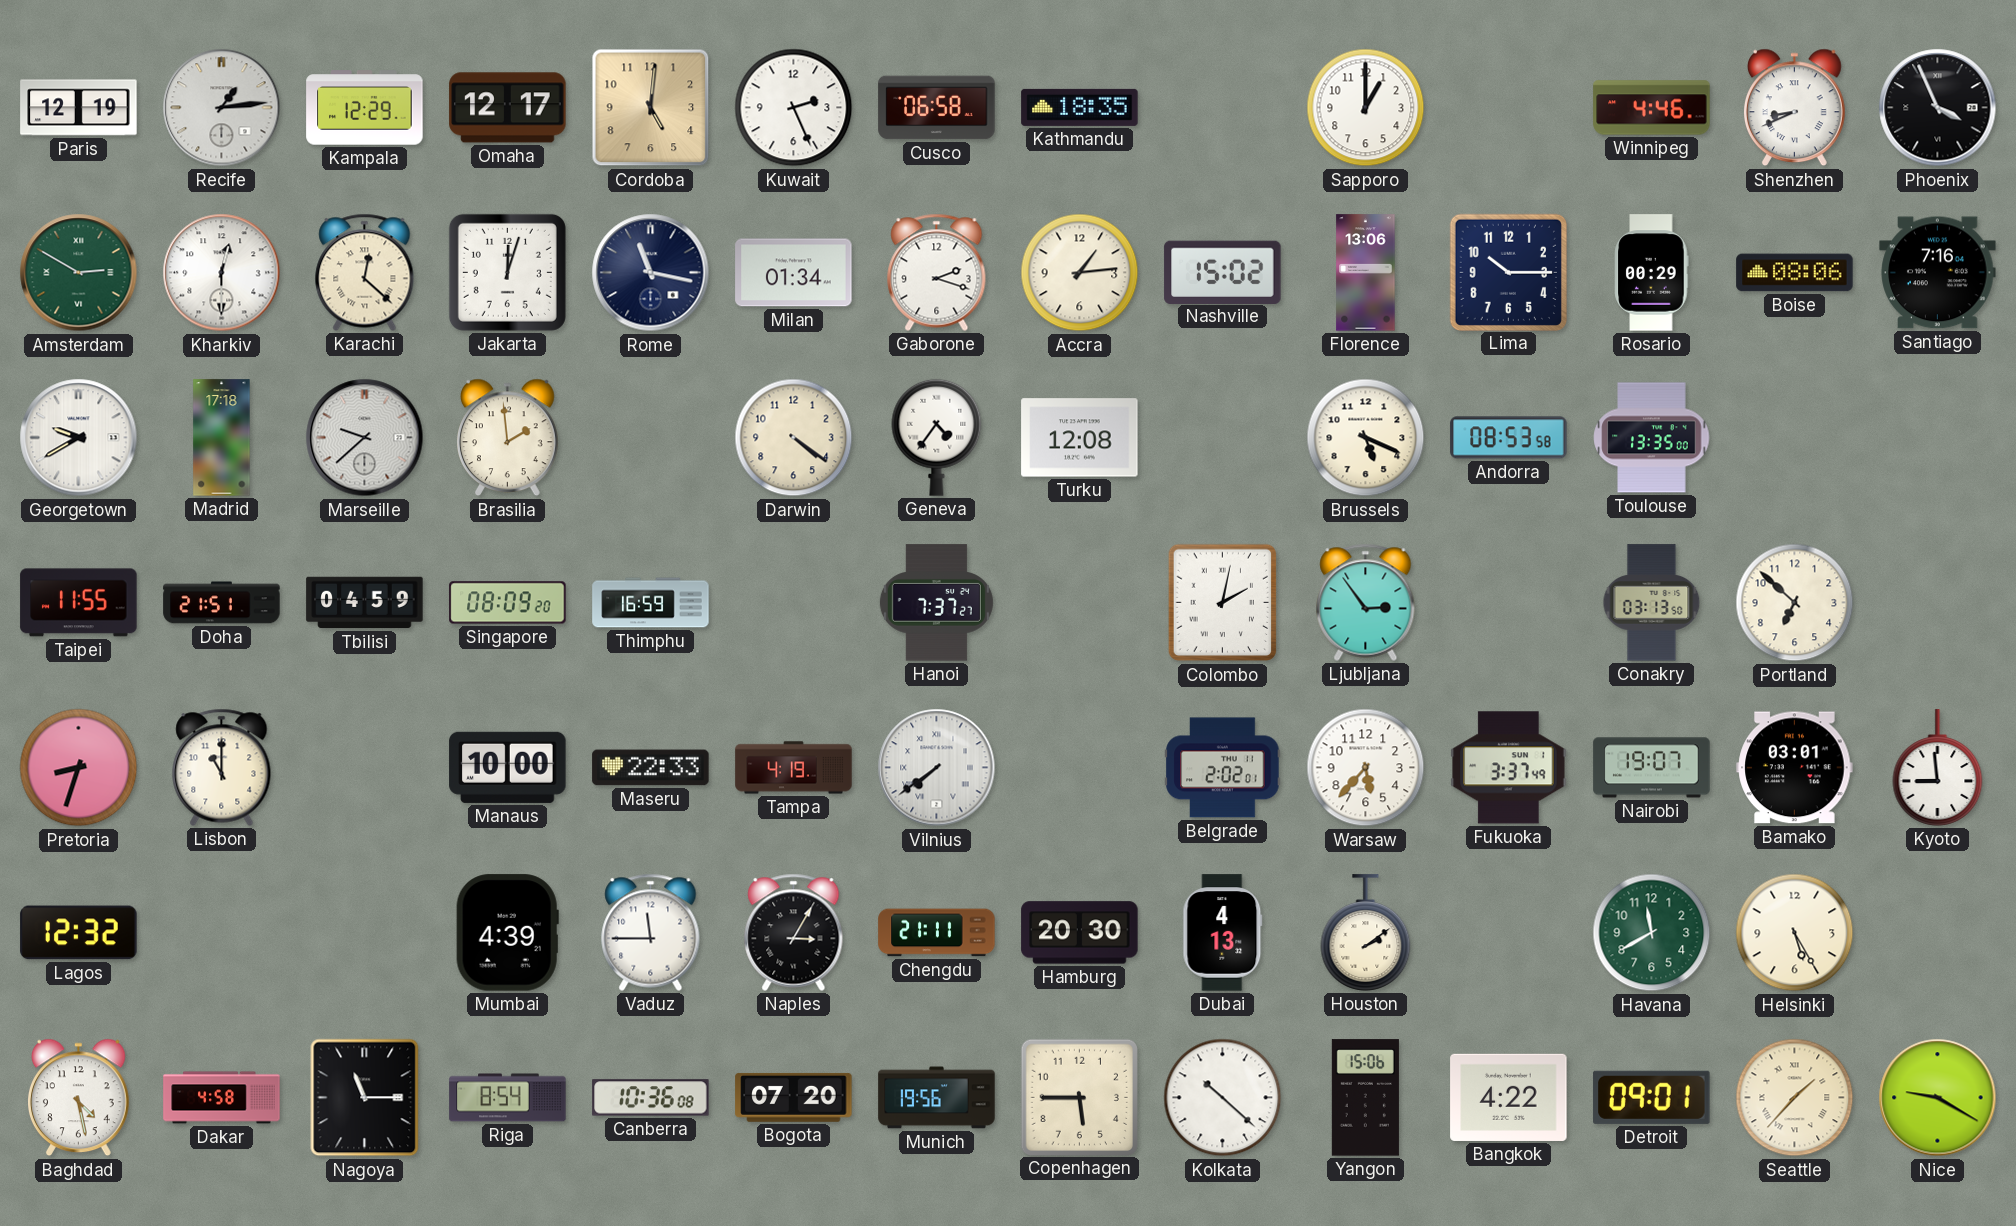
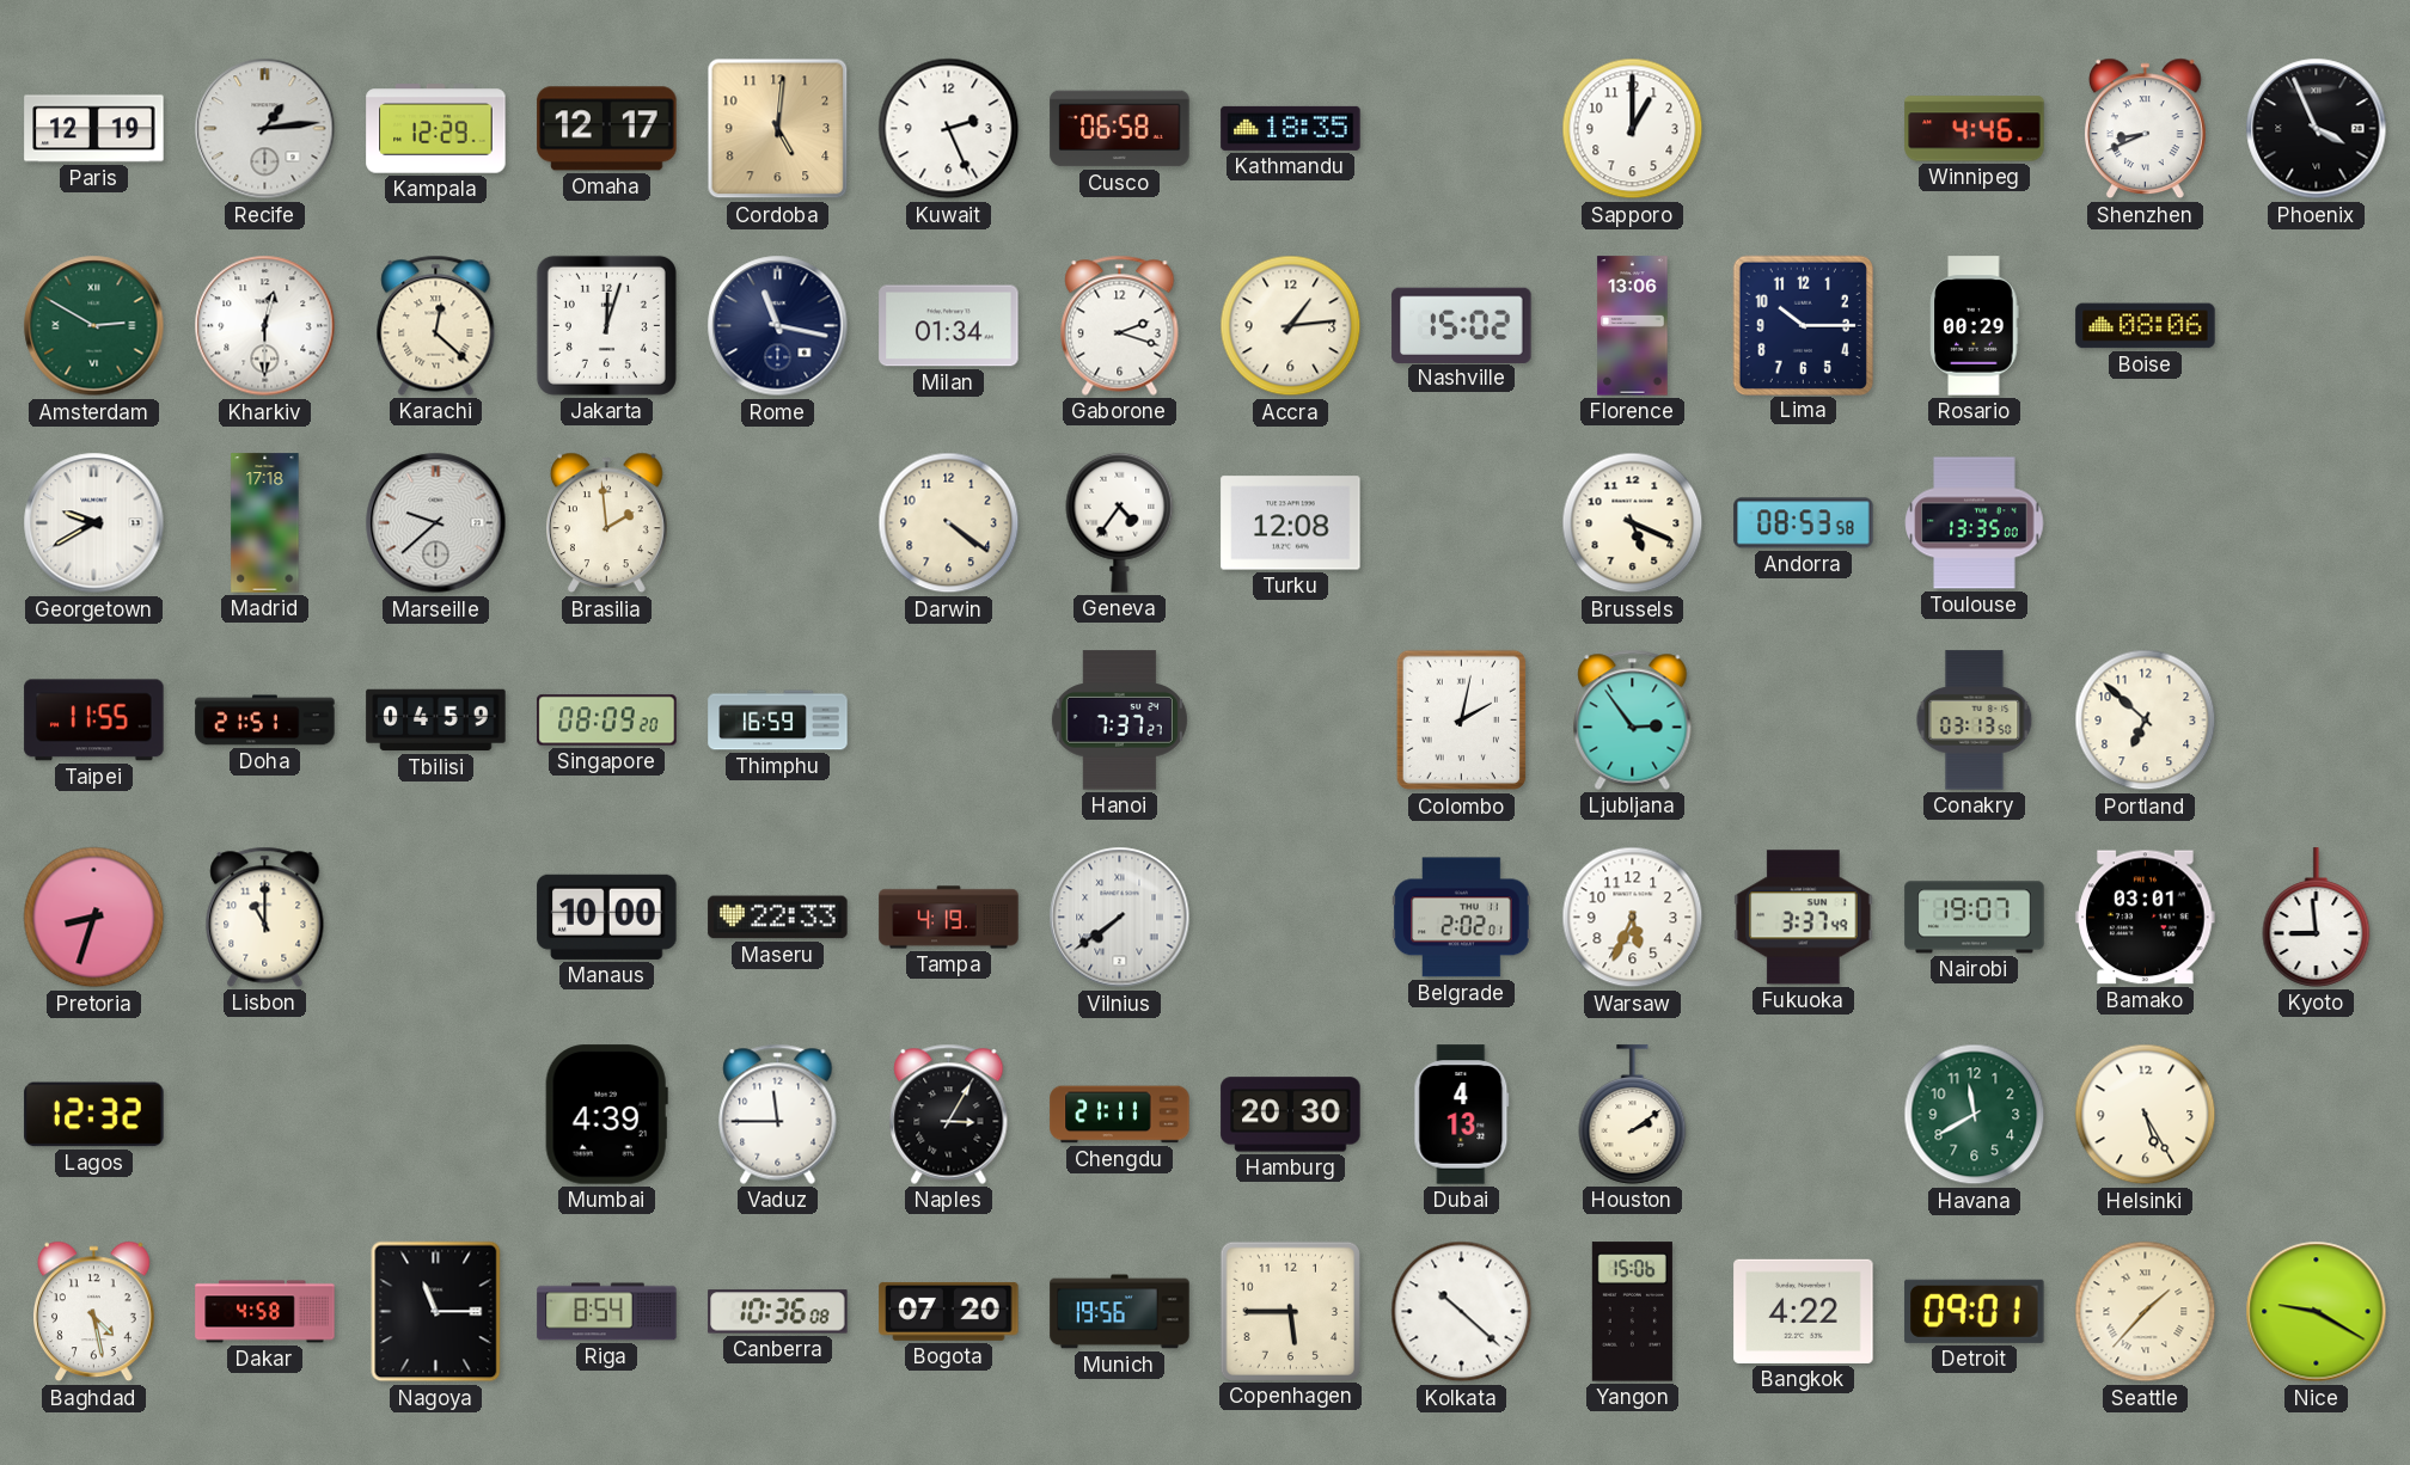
Santiago: 7:16 -> none
Warsaw: 5:37 -> 5:34
